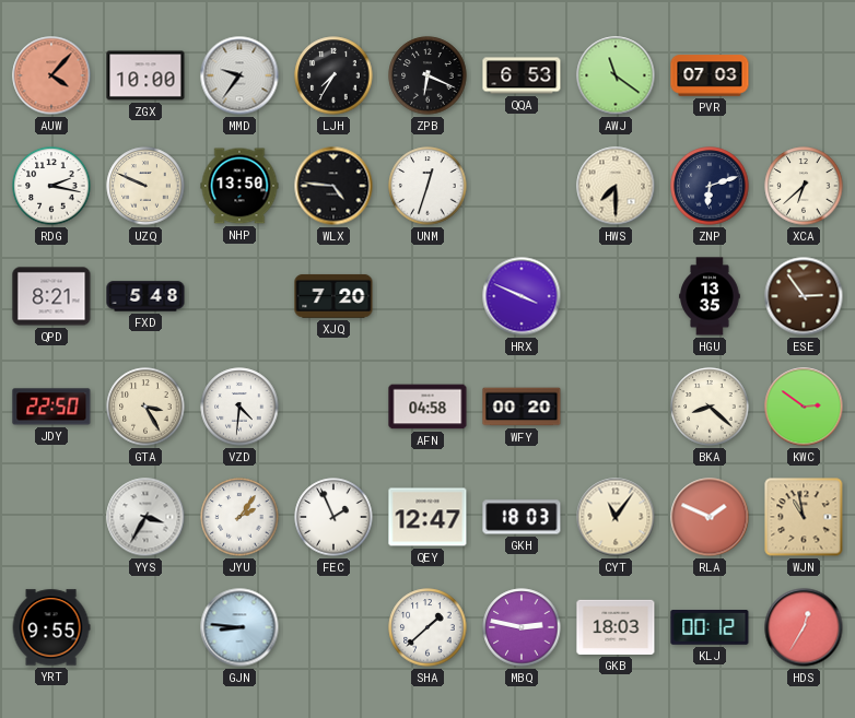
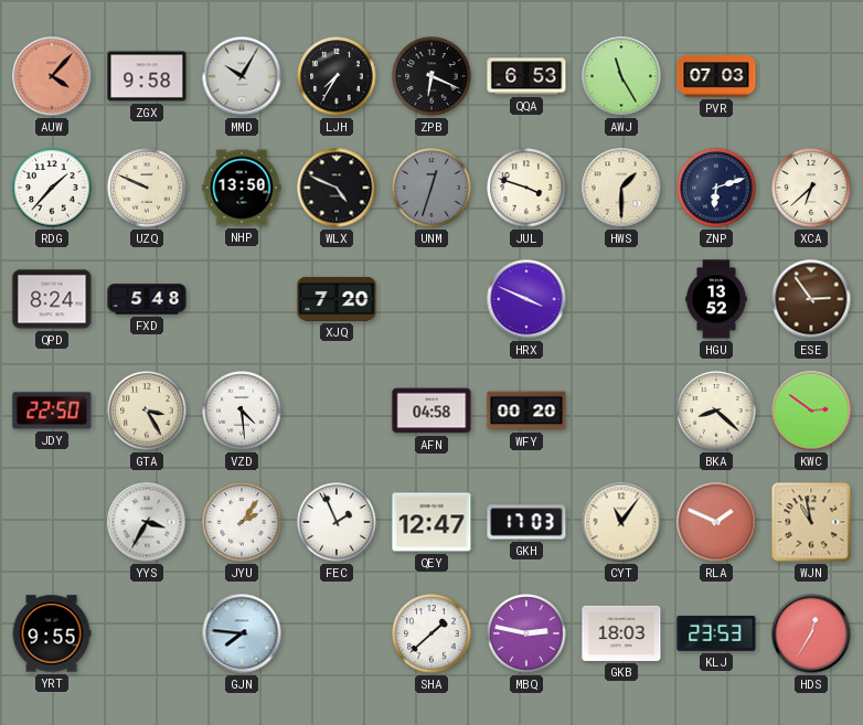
ZGX: 10:00 -> 9:58
MMD: 9:36 -> 10:05
AWJ: 11:21 -> 11:25
RDG: 2:17 -> 1:37
WLX: 4:46 -> 4:49
UNM dial: white -> grey
JUL: none -> 3:48
HWS: 7:30 -> 1:30
QPD: 8:21 -> 8:24
HGU: 13:35 -> 13:52
VZD: 4:31 -> 4:29
GKH: 18:03 -> 17:03
GJN: 8:46 -> 7:46
KLJ: 00:12 -> 23:53
